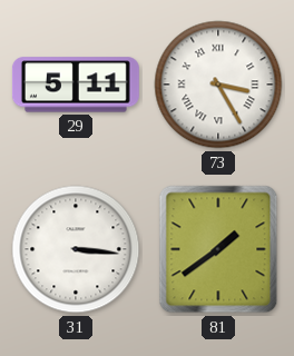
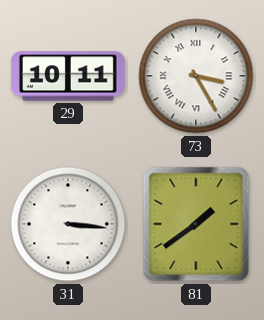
29: 5:11 -> 10:11
